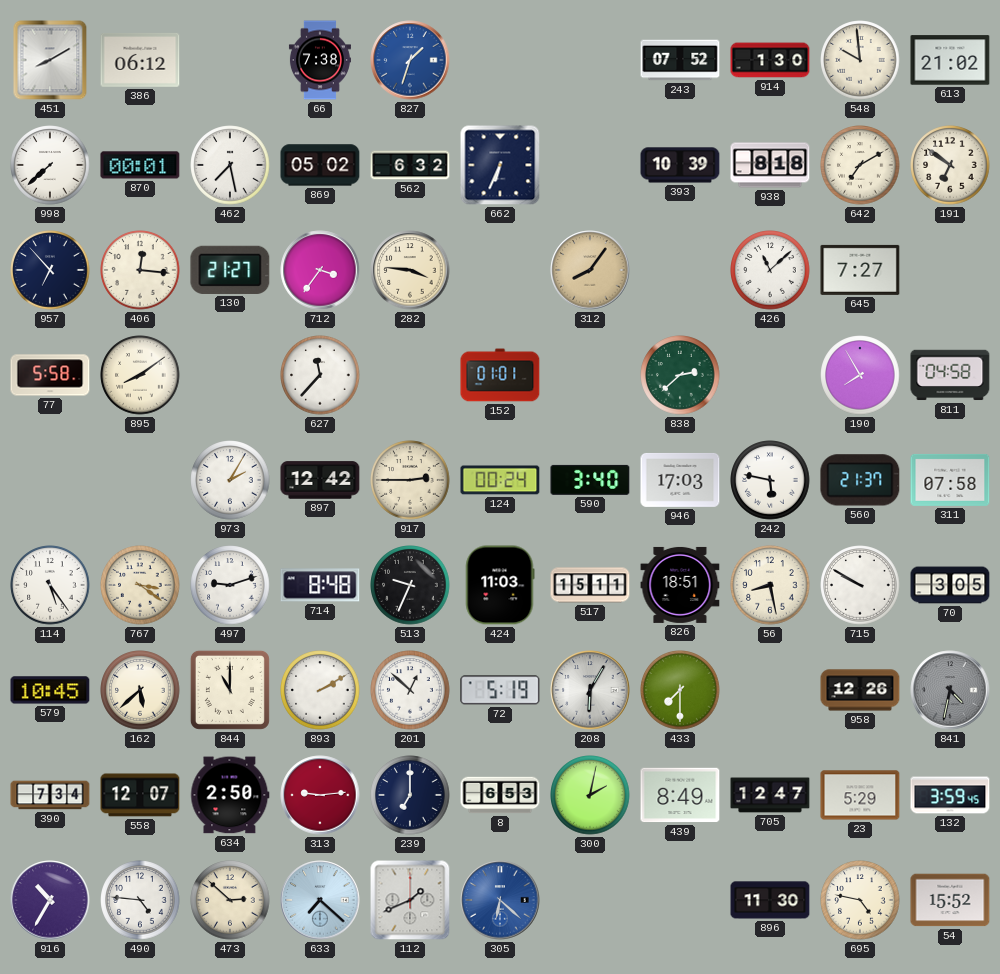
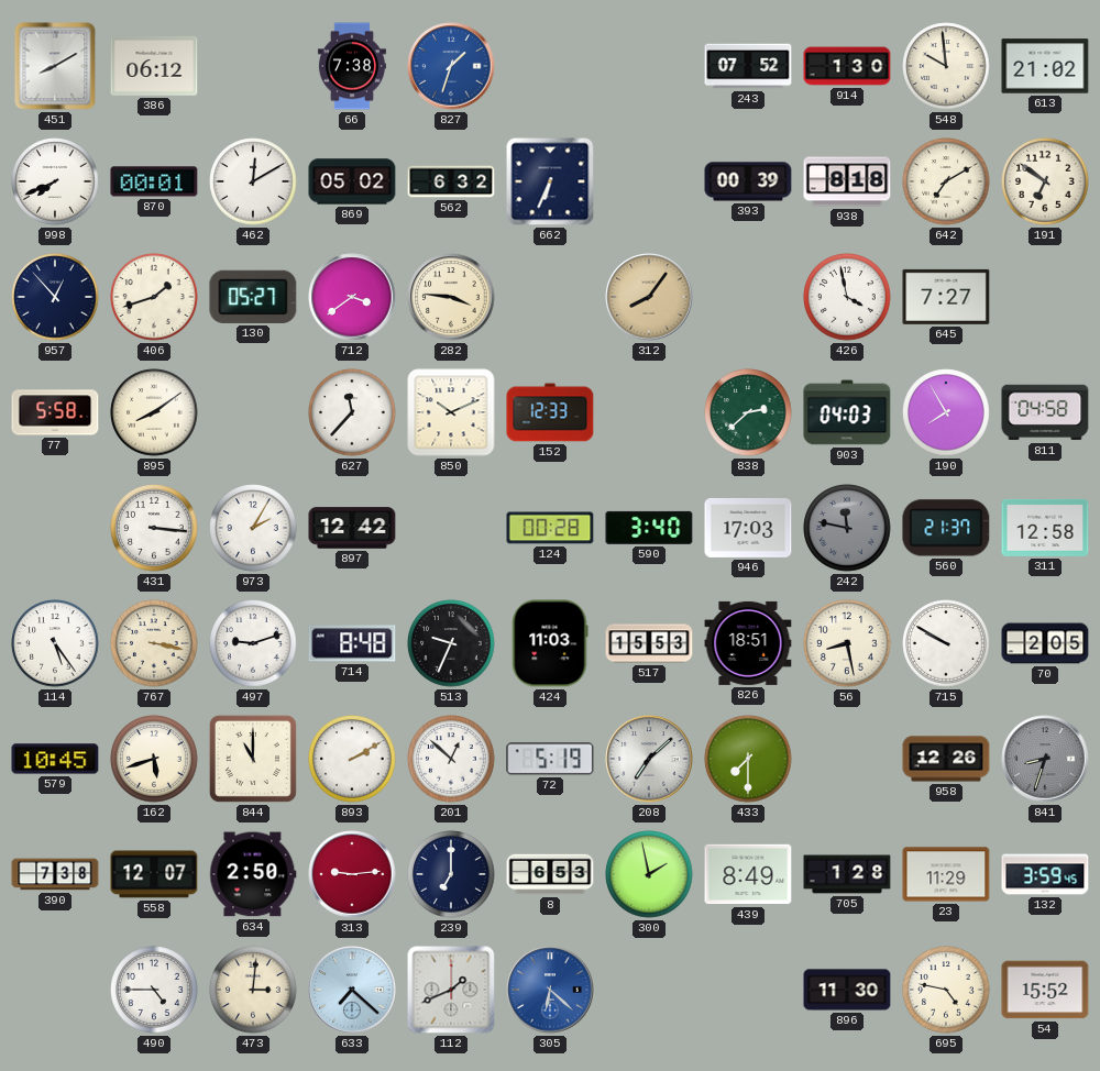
998: 7:38 -> 7:41
462: 7:28 -> 12:10
393: 10:39 -> 00:39
957: 6:53 -> 12:53
406: 12:16 -> 1:42
130: 21:27 -> 05:27
712: 3:36 -> 3:39
426: 11:08 -> 3:58
850: none -> 10:11
152: 01:01 -> 12:33
903: none -> 04:03
431: none -> 3:16
917: 2:45 -> none
124: 00:24 -> 00:28
242: 5:47 -> 11:47
242 dial: white -> grey
311: 07:58 -> 12:58
767: 3:21 -> 3:17
517: 15:11 -> 15:53
70: 3:05 -> 2:05
162: 5:38 -> 5:42
208: 6:05 -> 7:08
841: 4:32 -> 8:33
390: 7:34 -> 7:38
300: 2:02 -> 1:58
705: 12:47 -> 1:28
23: 5:29 -> 11:29
916: 10:35 -> none
490: 4:46 -> 4:45
473: 2:52 -> 3:01
